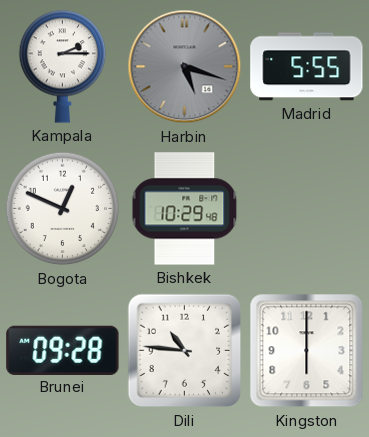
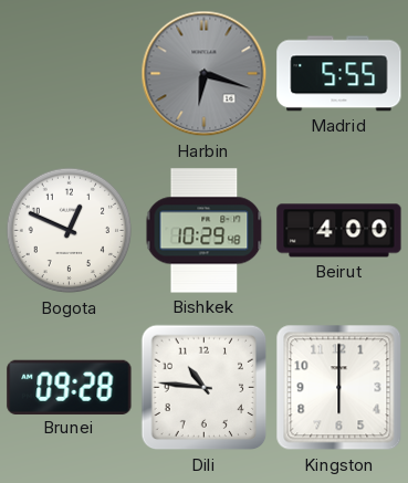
Kampala: 2:15 -> none
Harbin: 5:18 -> 6:18
Beirut: none -> 4:00
